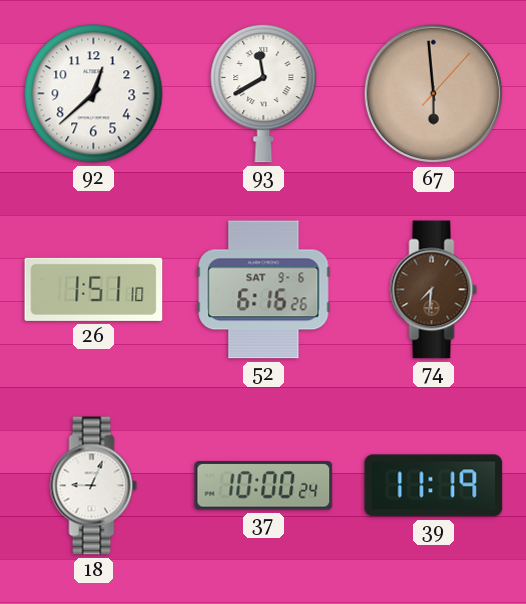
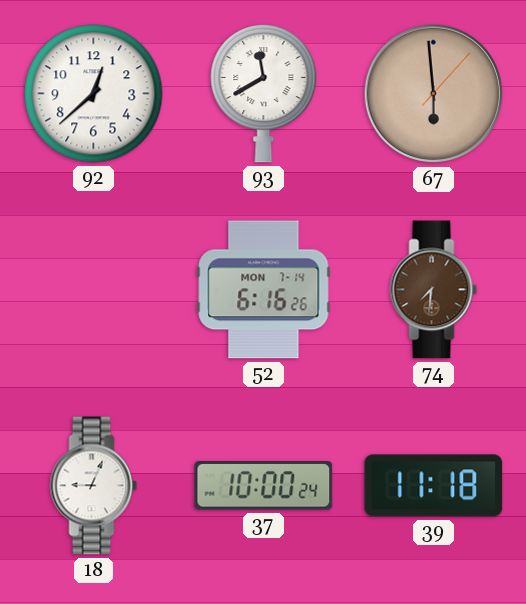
26: 1:51 -> none
52 date: SAT 9-6 -> MON 7-14
39: 11:19 -> 11:18
